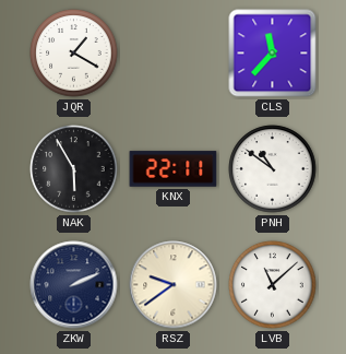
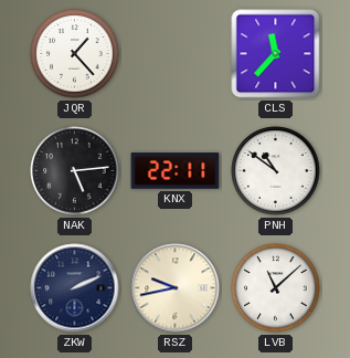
JQR: 1:20 -> 1:23
NAK: 5:55 -> 5:14
RSZ: 9:39 -> 9:43
